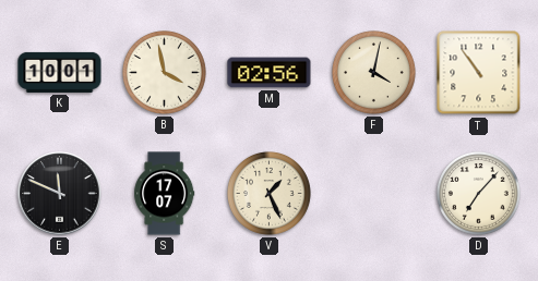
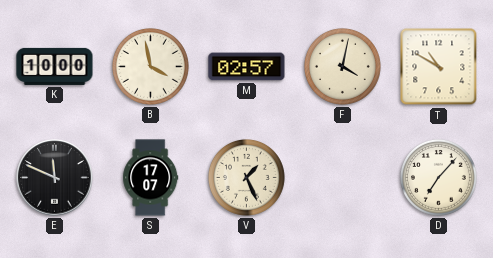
K: 10:01 -> 10:00
M: 02:56 -> 02:57
T: 10:54 -> 10:50
